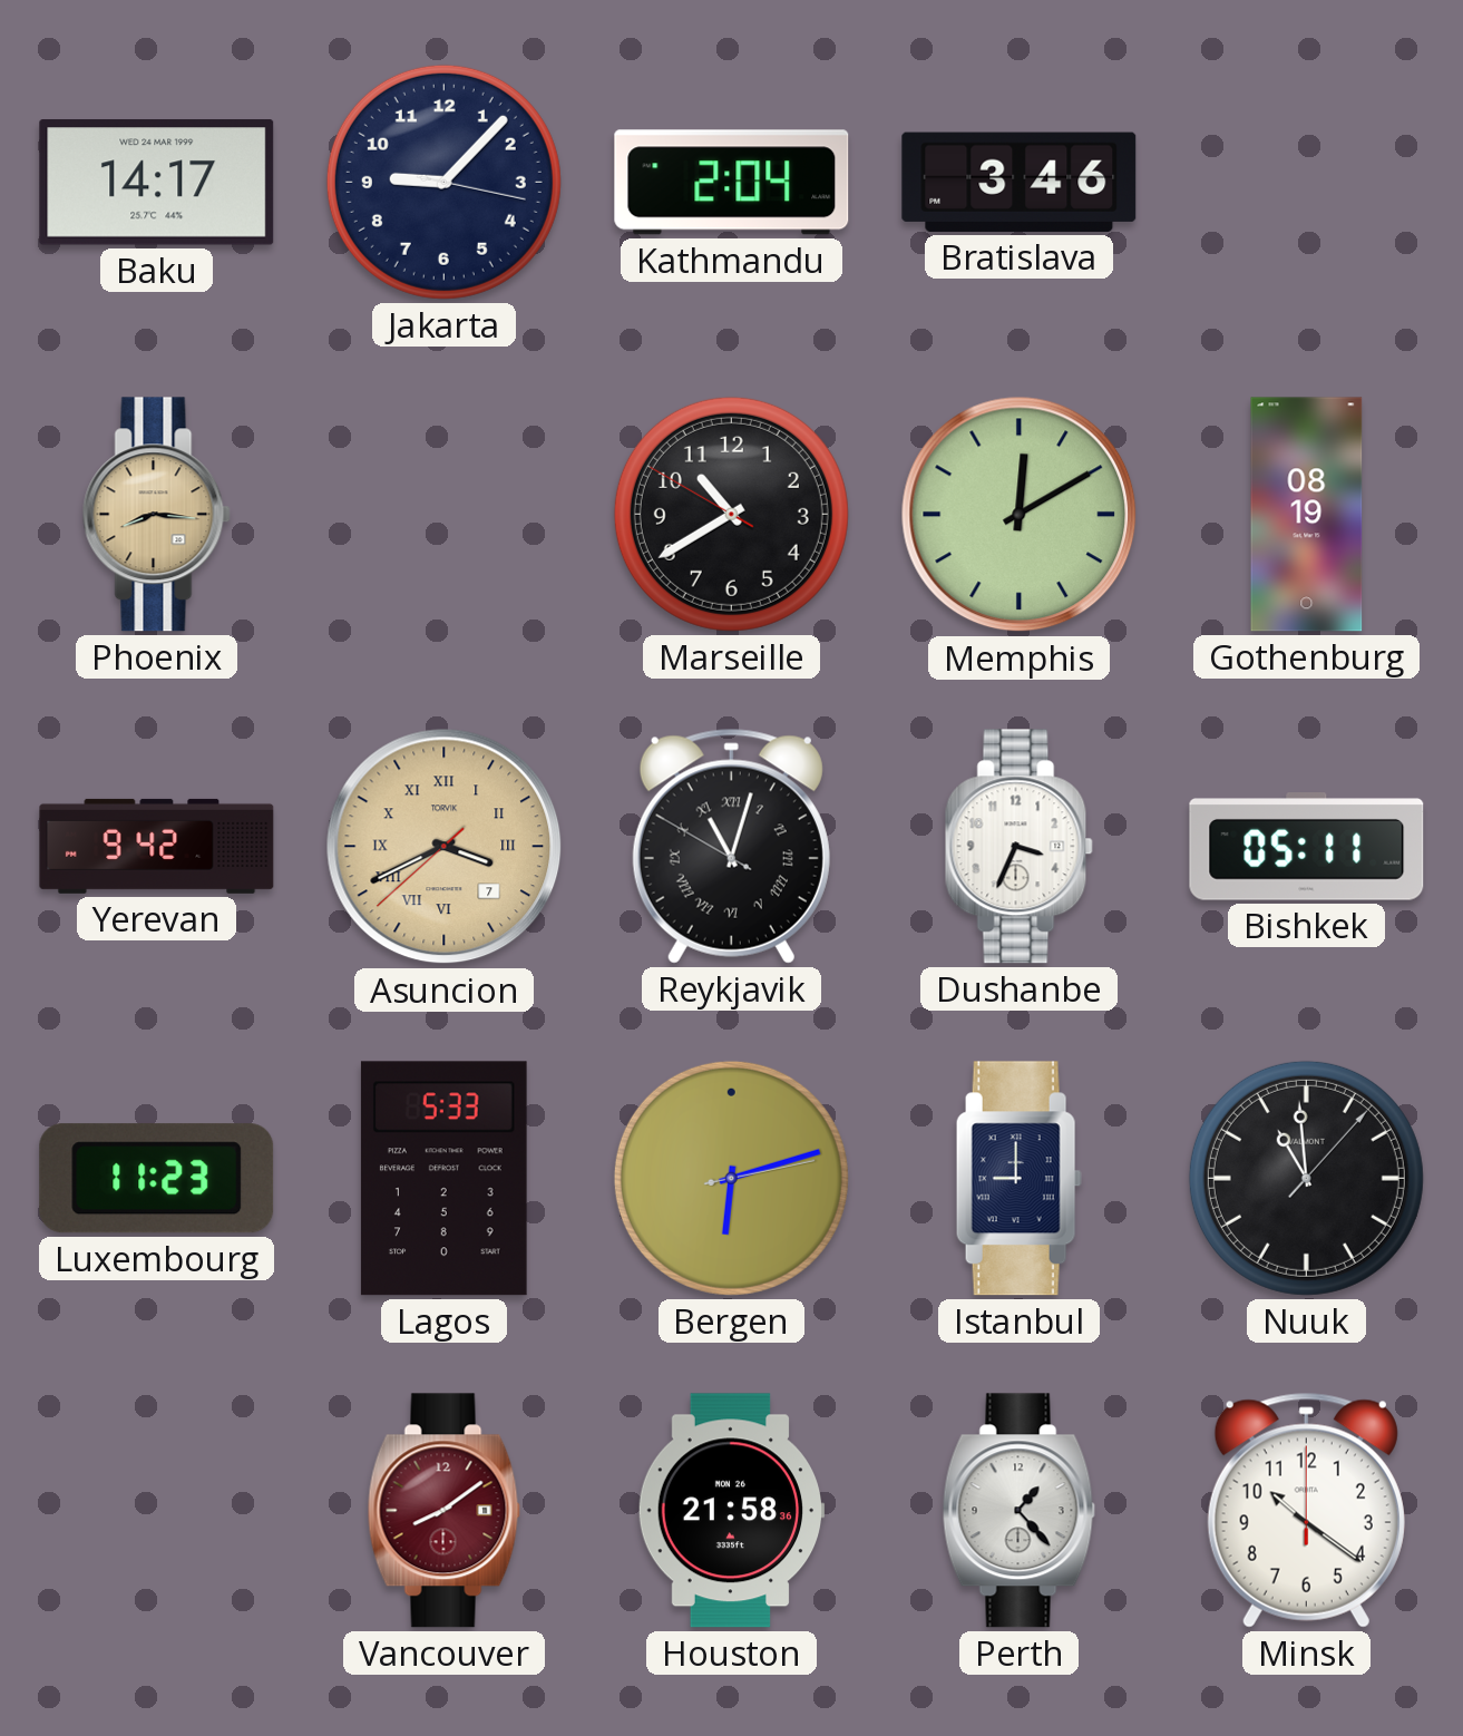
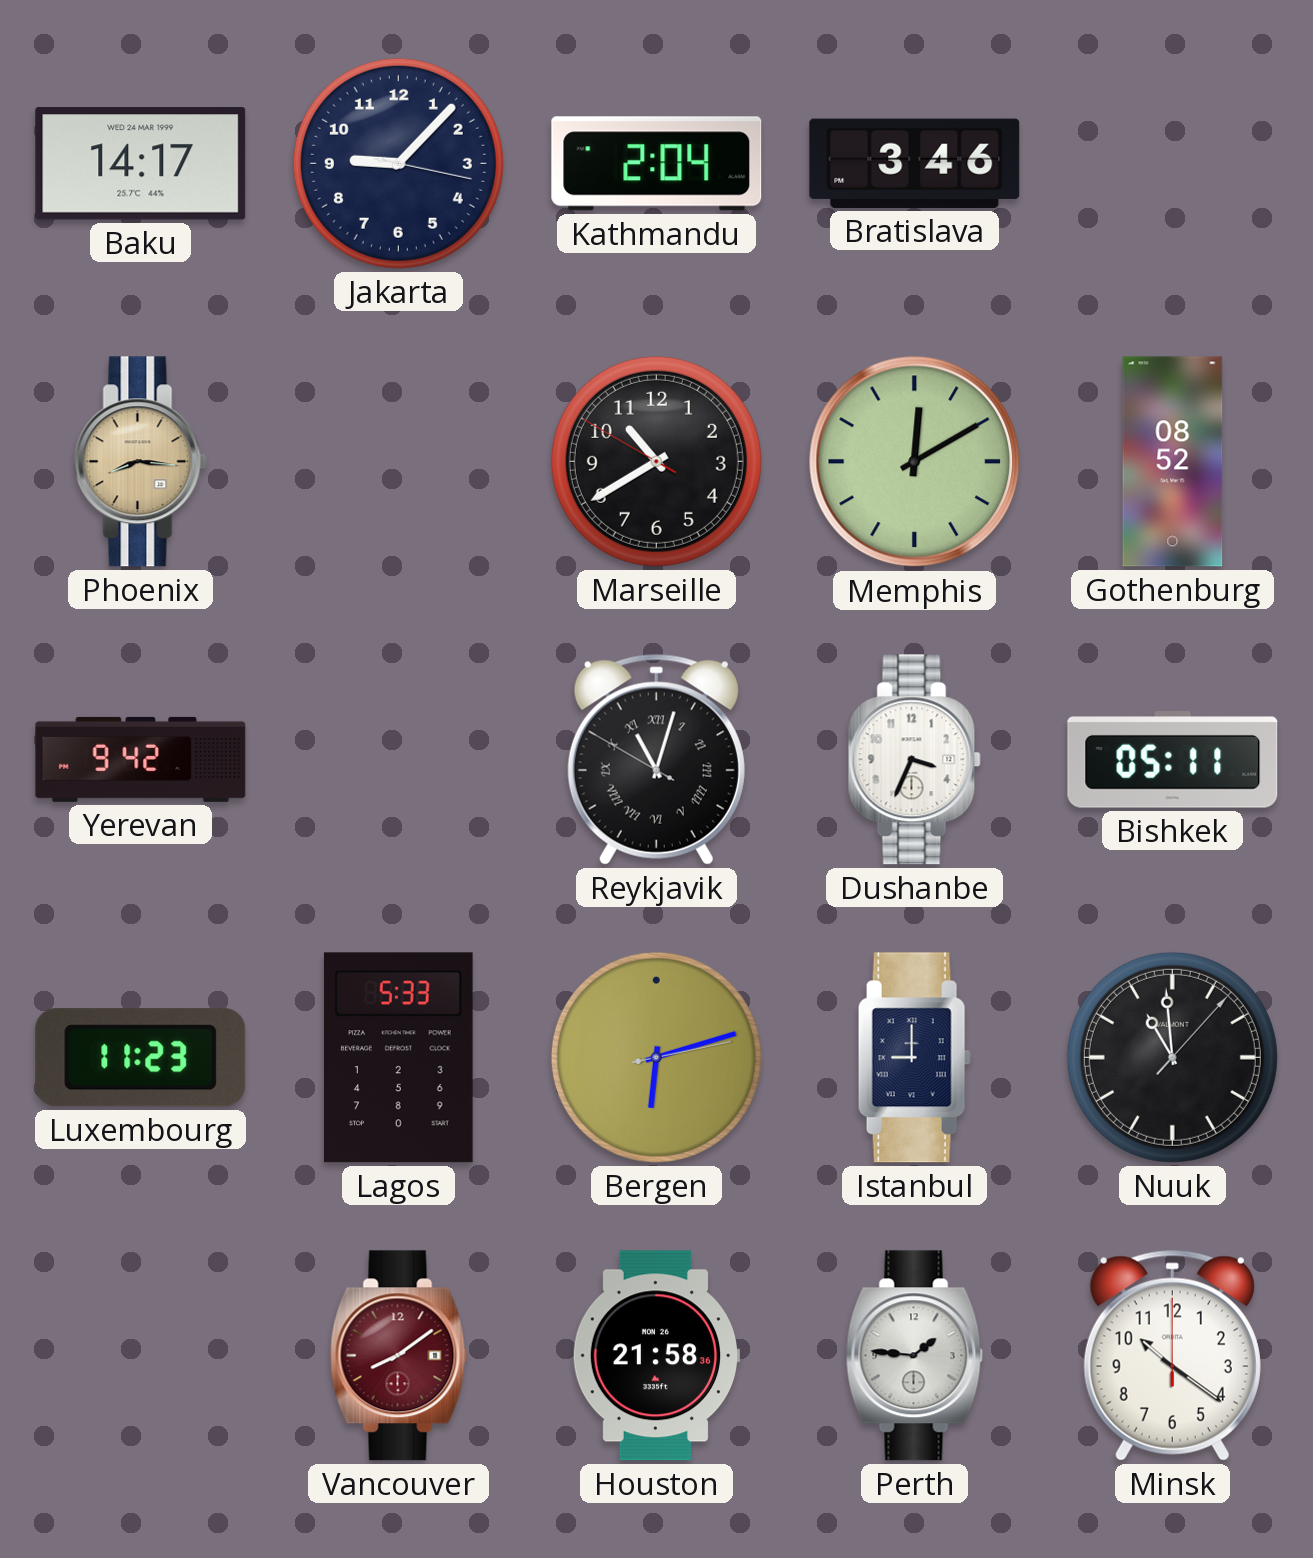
Gothenburg: 08:19 -> 08:52
Asuncion: 3:40 -> none
Perth: 1:23 -> 1:46
